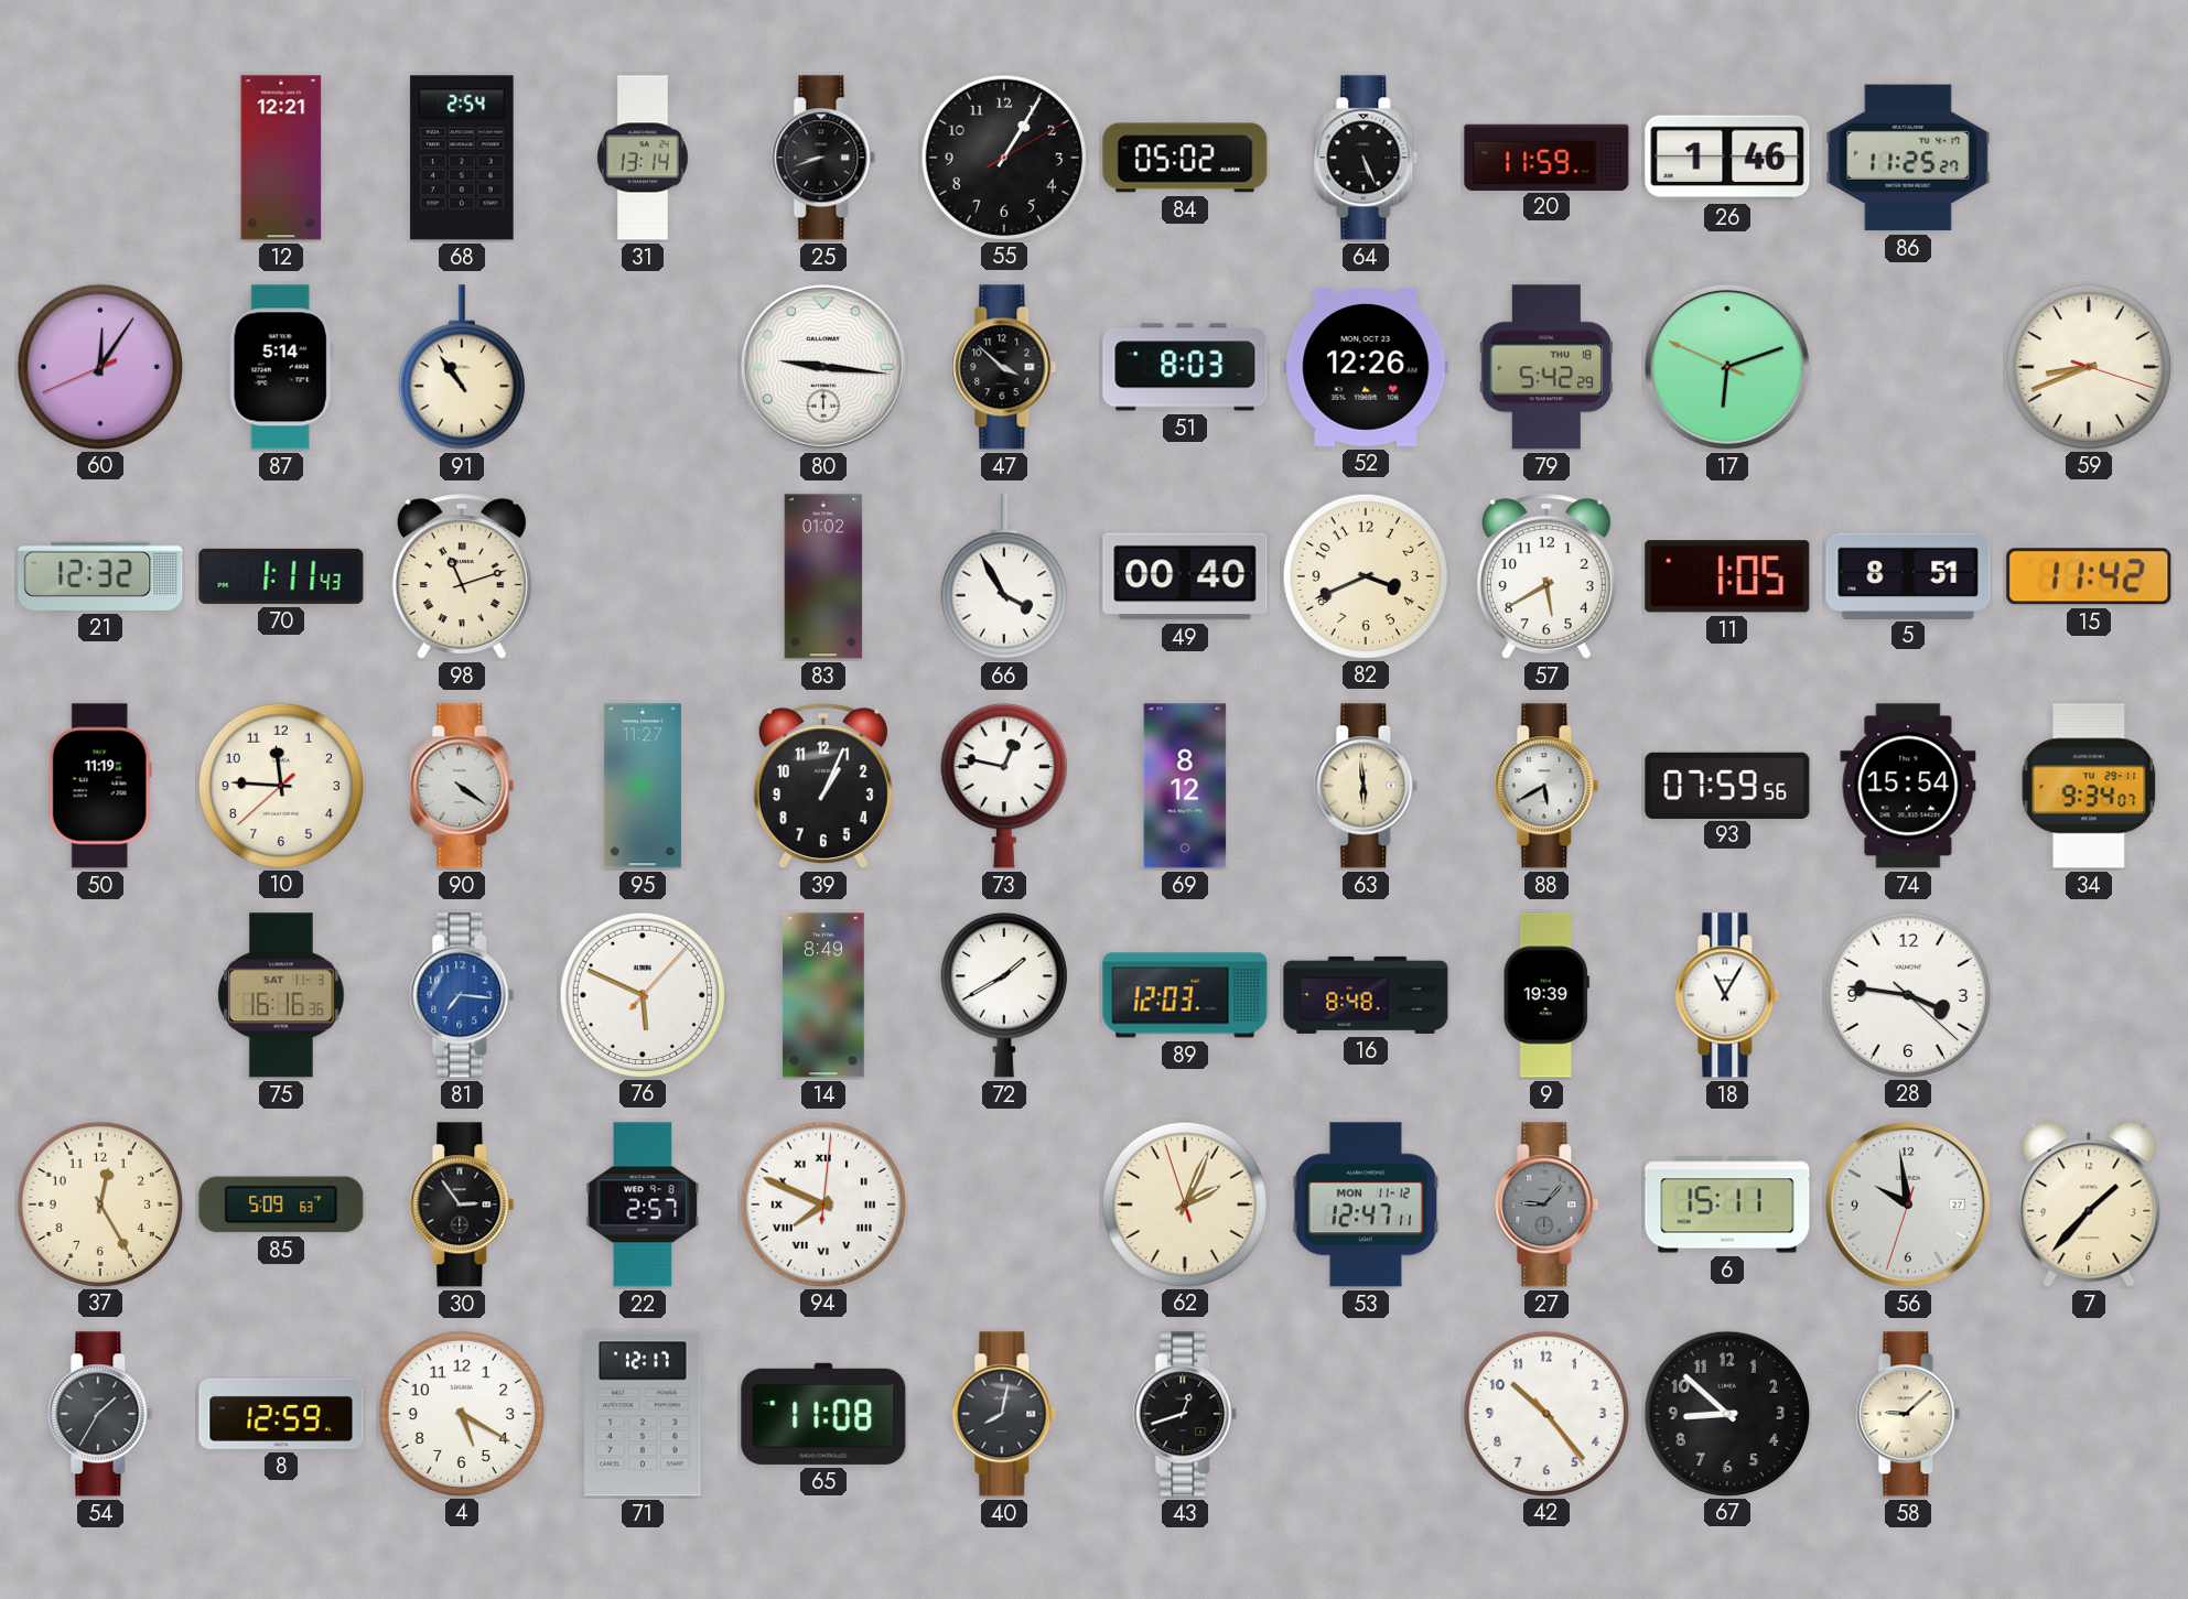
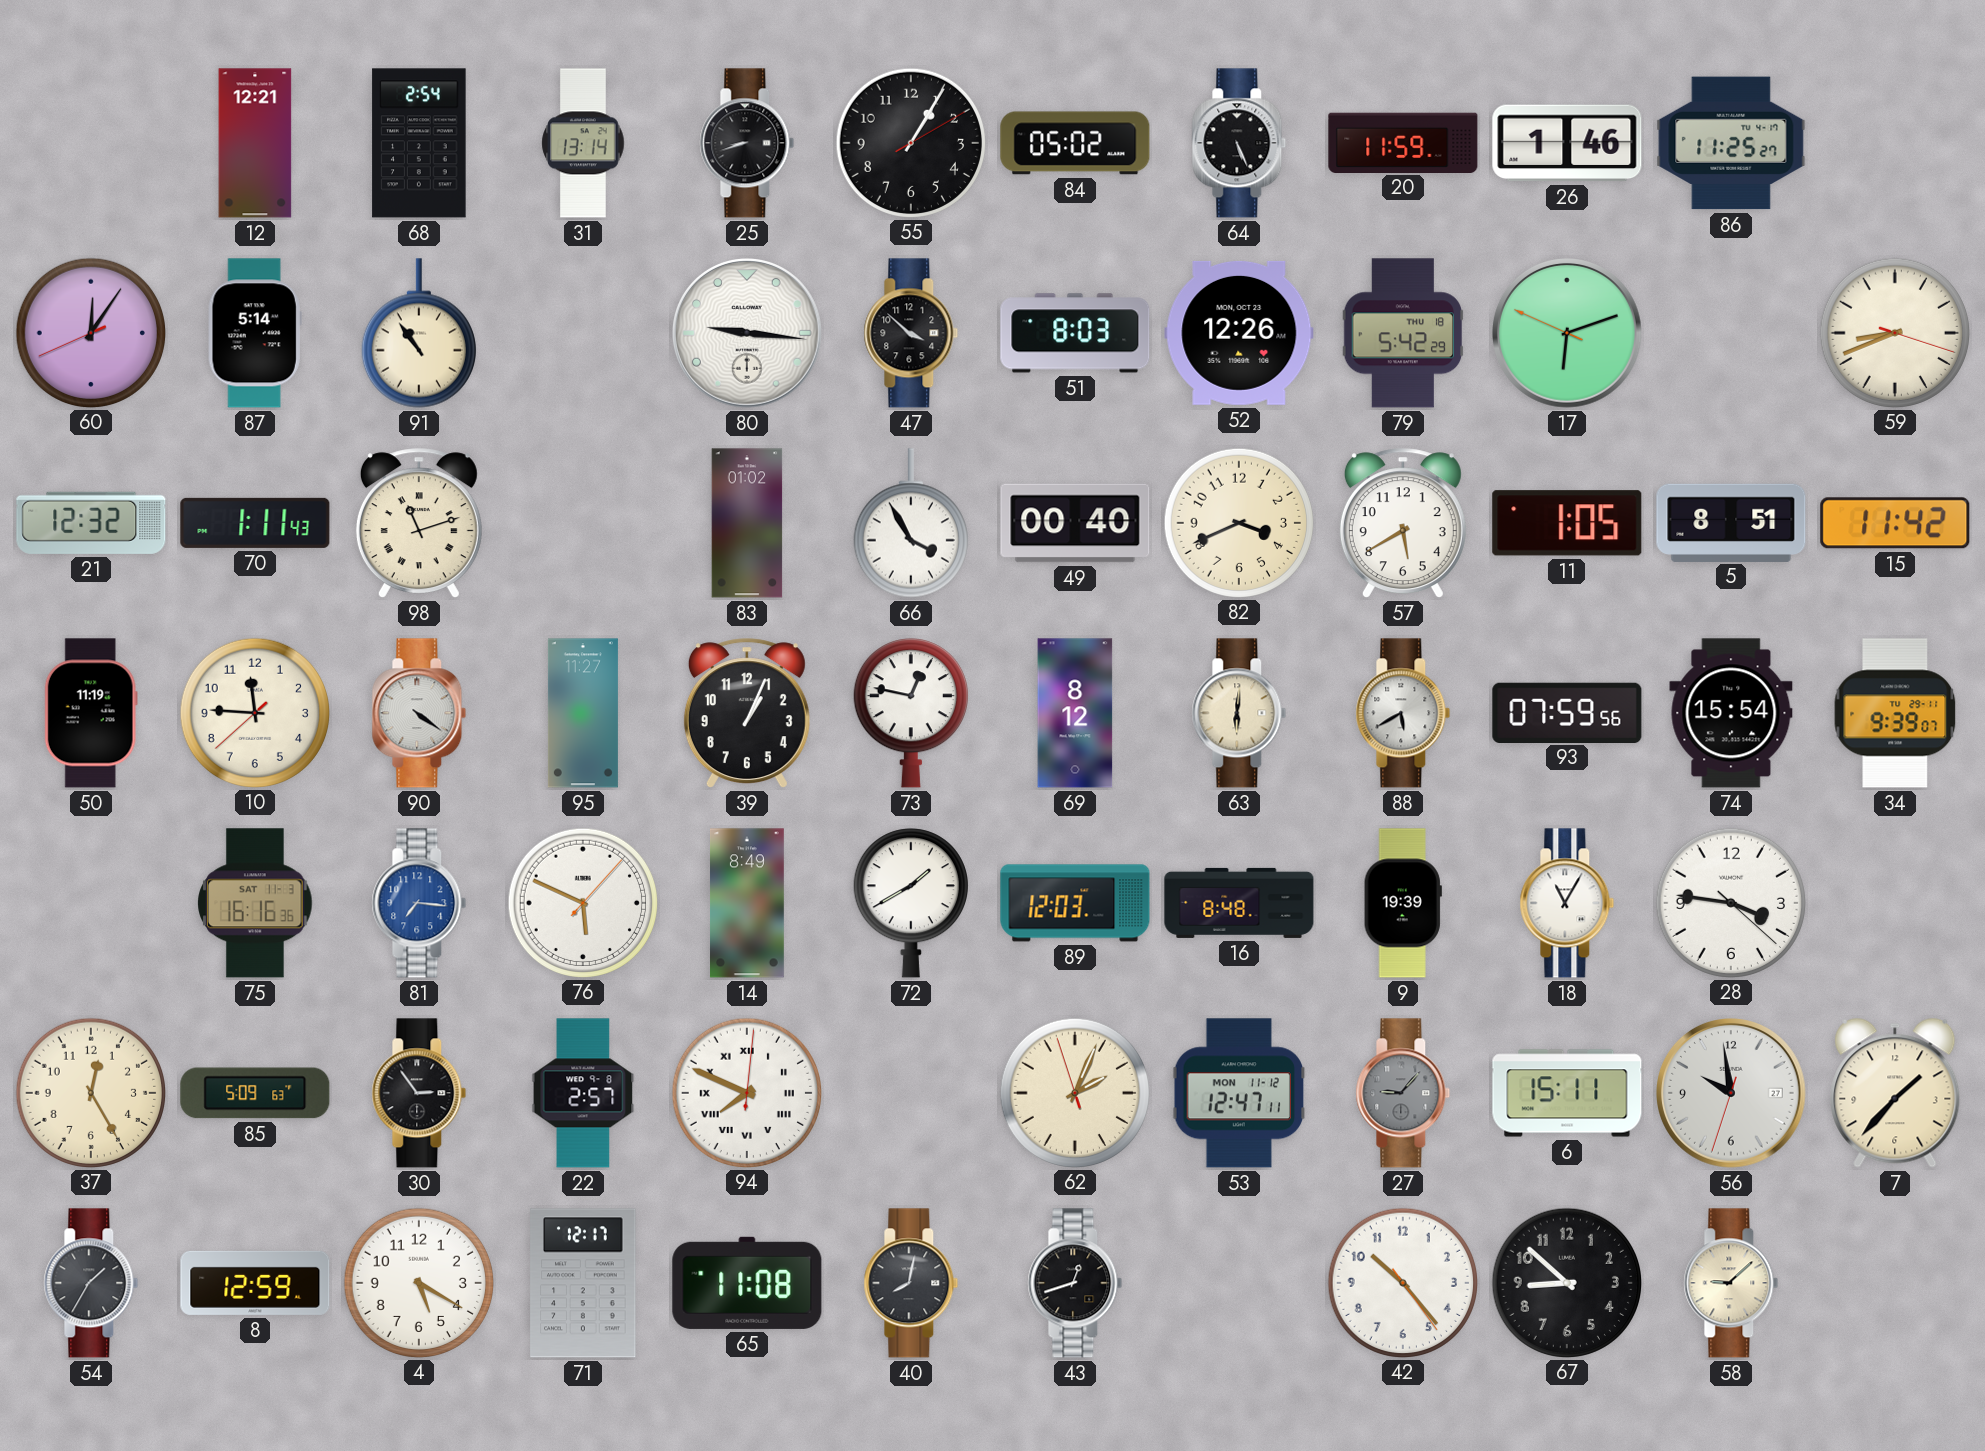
63: 5:59 -> 6:01
34: 9:34 -> 9:39
